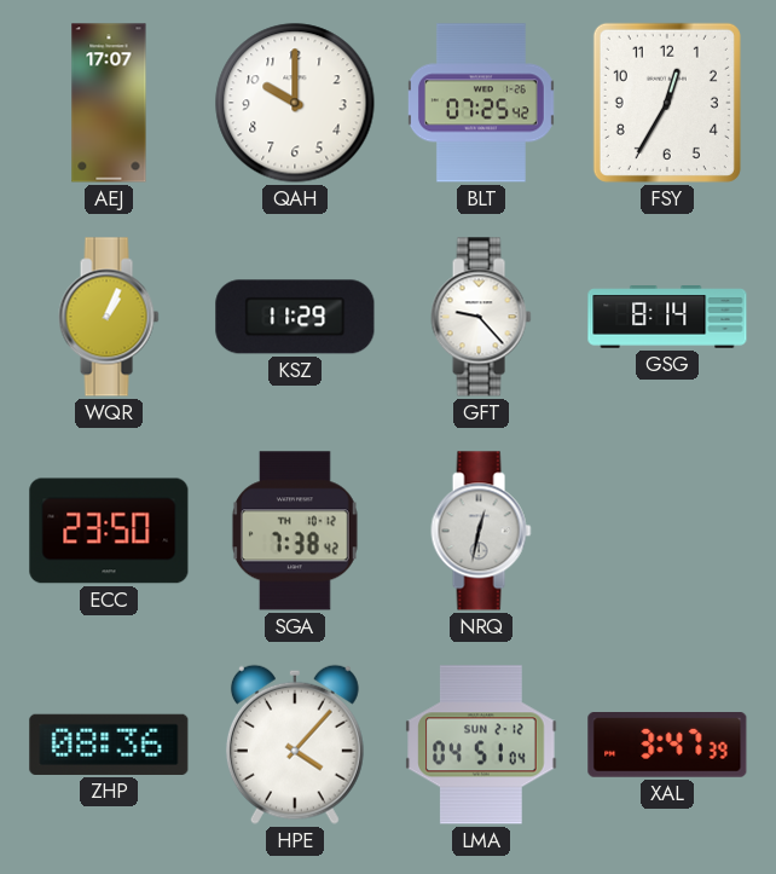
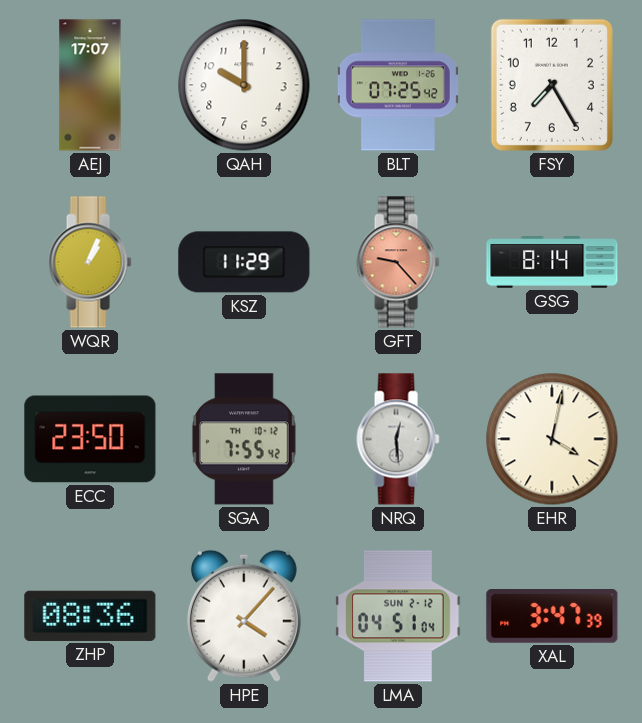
FSY: 12:35 -> 7:25
GFT dial: white -> salmon
SGA: 7:38 -> 7:55
NRQ: 12:32 -> 12:29
EHR: none -> 4:02
